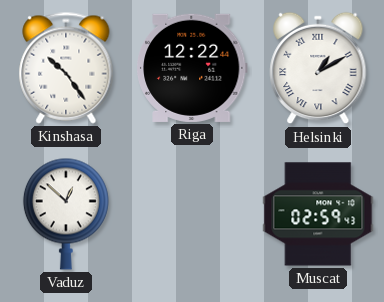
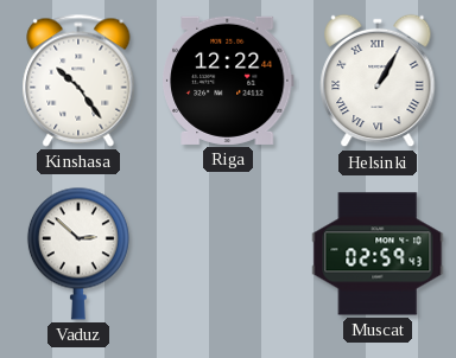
Helsinki: 1:10 -> 1:05
Vaduz: 12:52 -> 2:52
